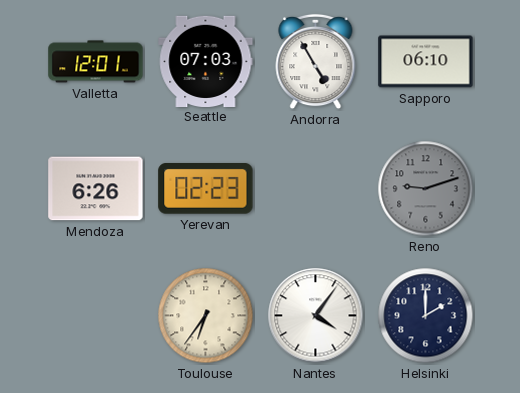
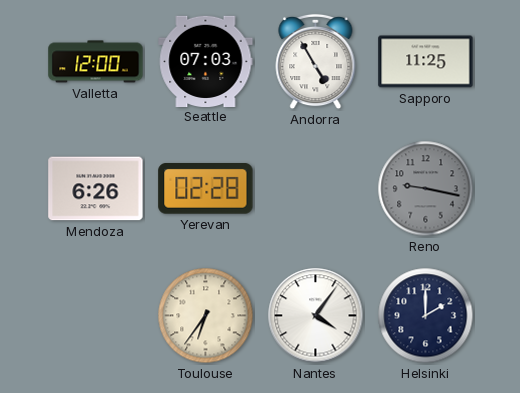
Valletta: 12:01 -> 12:00
Sapporo: 06:10 -> 11:25
Yerevan: 02:23 -> 02:28
Reno: 9:12 -> 9:17
